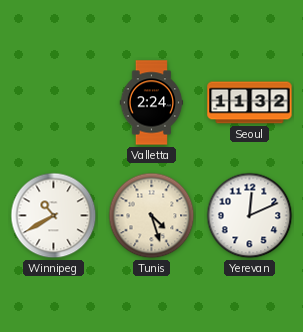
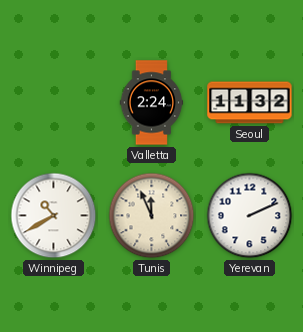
Tunis: 4:27 -> 11:56
Yerevan: 12:11 -> 2:11
